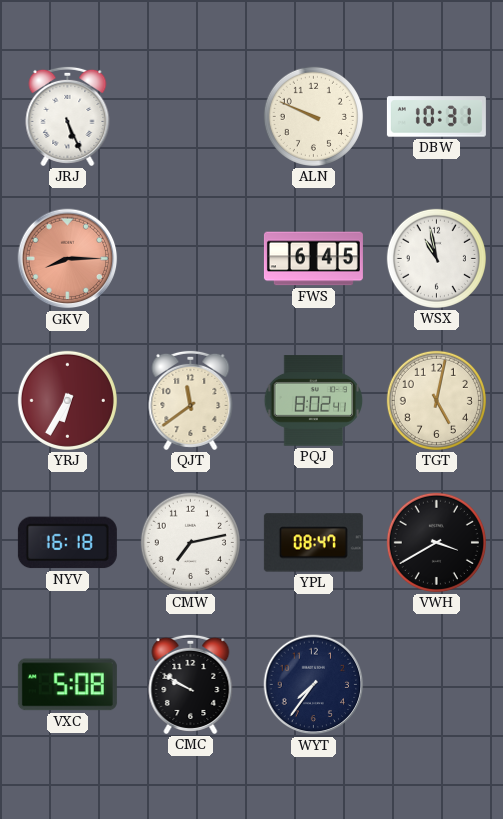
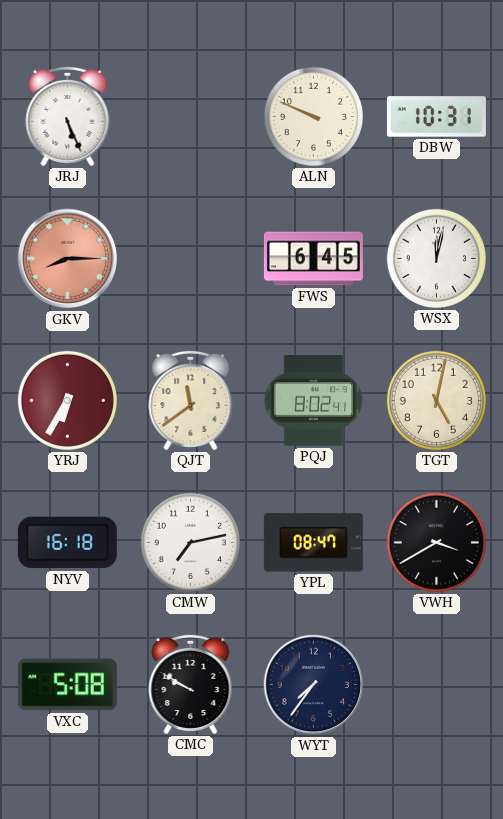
WSX: 10:58 -> 12:02
